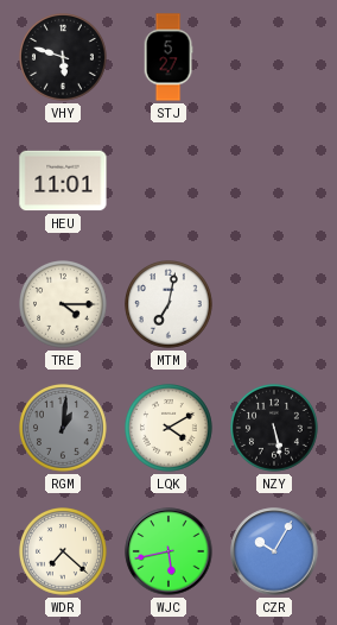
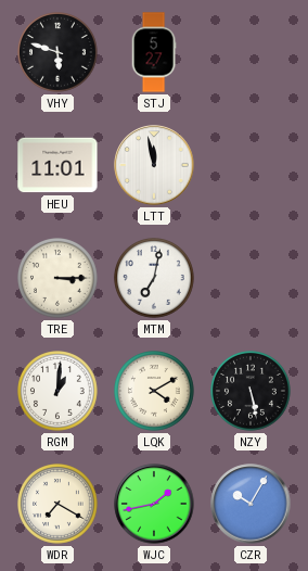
LTT: none -> 11:58
TRE: 4:15 -> 3:15
RGM dial: grey -> white
WDR: 7:22 -> 7:20
WJC: 5:43 -> 1:43
